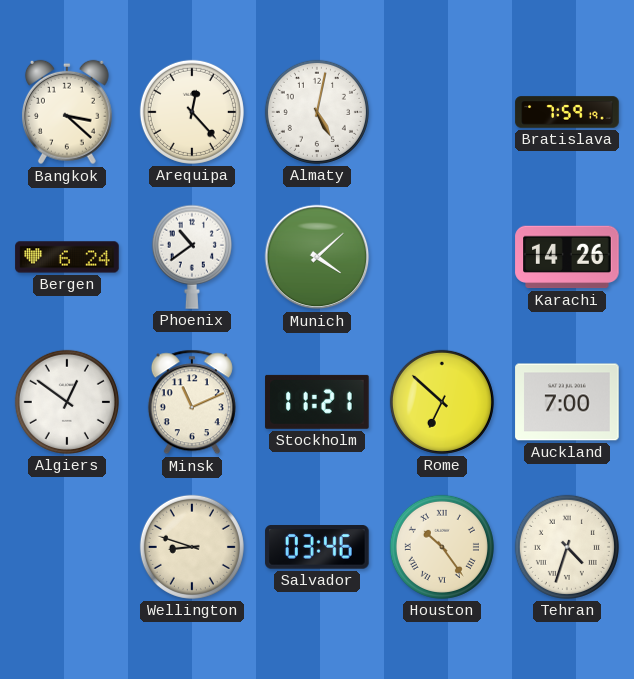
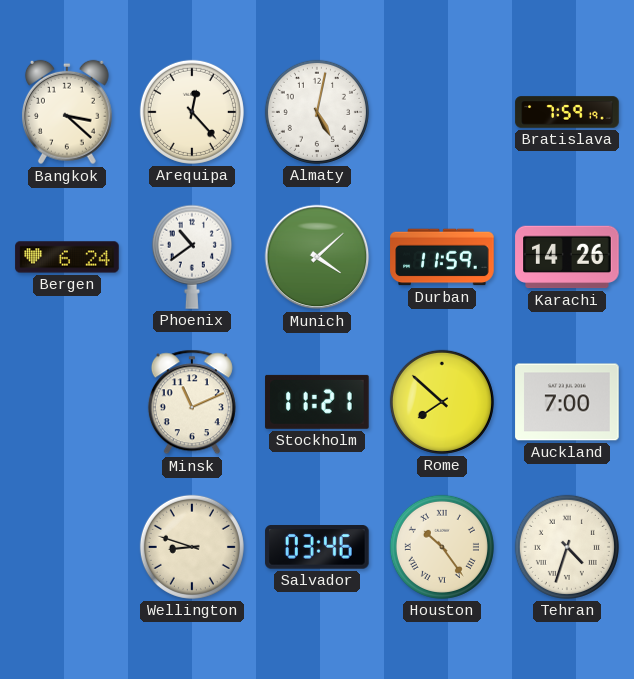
Durban: none -> 11:59
Algiers: 12:51 -> none
Rome: 6:52 -> 7:52
